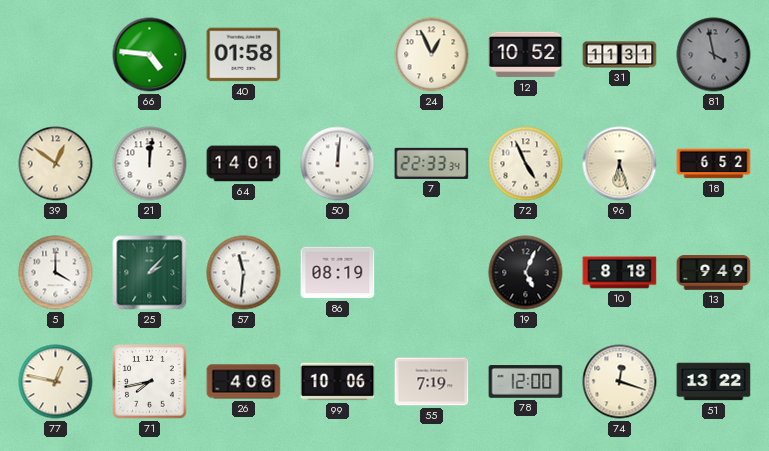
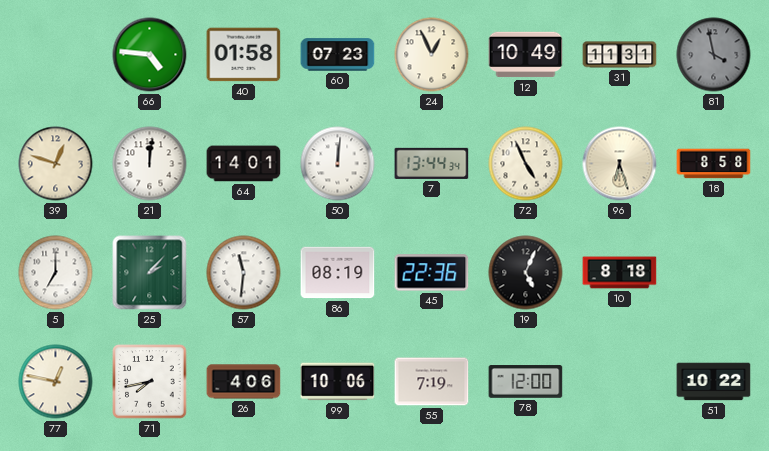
60: none -> 07:23
12: 10:52 -> 10:49
39: 12:51 -> 12:48
7: 22:33 -> 13:44
18: 6:52 -> 8:58
5: 4:00 -> 7:00
45: none -> 22:36
13: 9:49 -> none
74: 12:18 -> none
51: 13:22 -> 10:22
